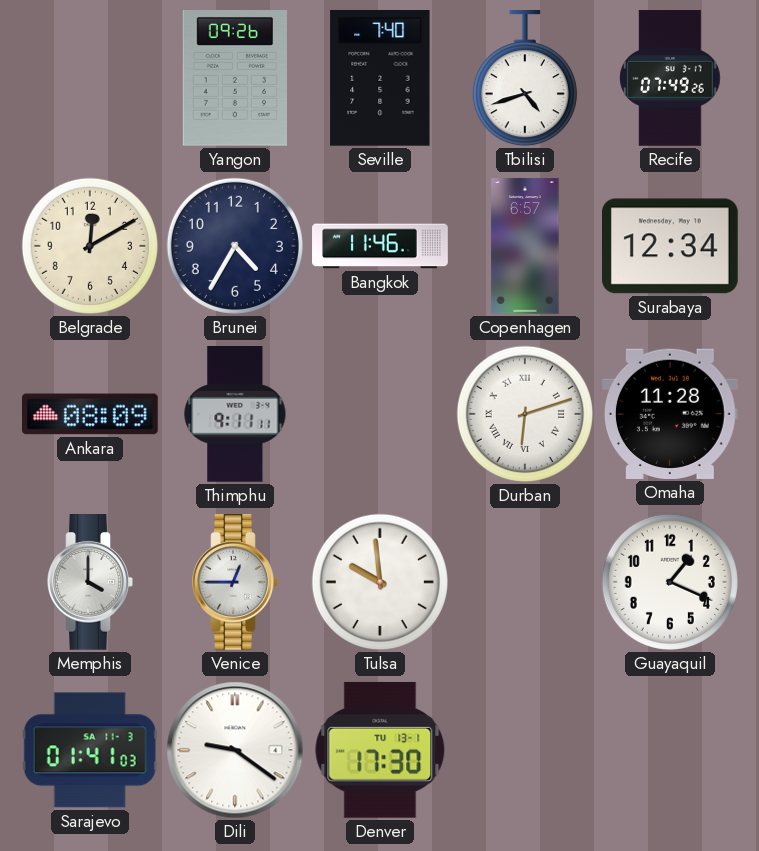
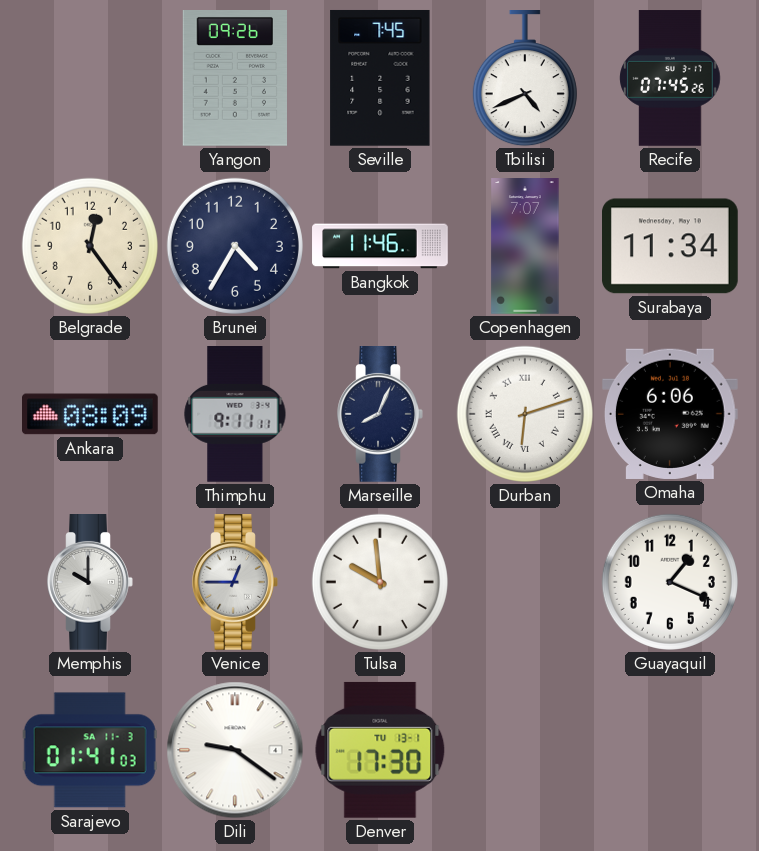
Seville: 7:40 -> 7:45
Tbilisi: 4:42 -> 4:41
Recife: 07:49 -> 07:45
Belgrade: 12:10 -> 12:24
Copenhagen: 6:57 -> 7:07
Surabaya: 12:34 -> 11:34
Marseille: none -> 8:04
Omaha: 11:28 -> 6:06
Memphis: 4:00 -> 10:00
